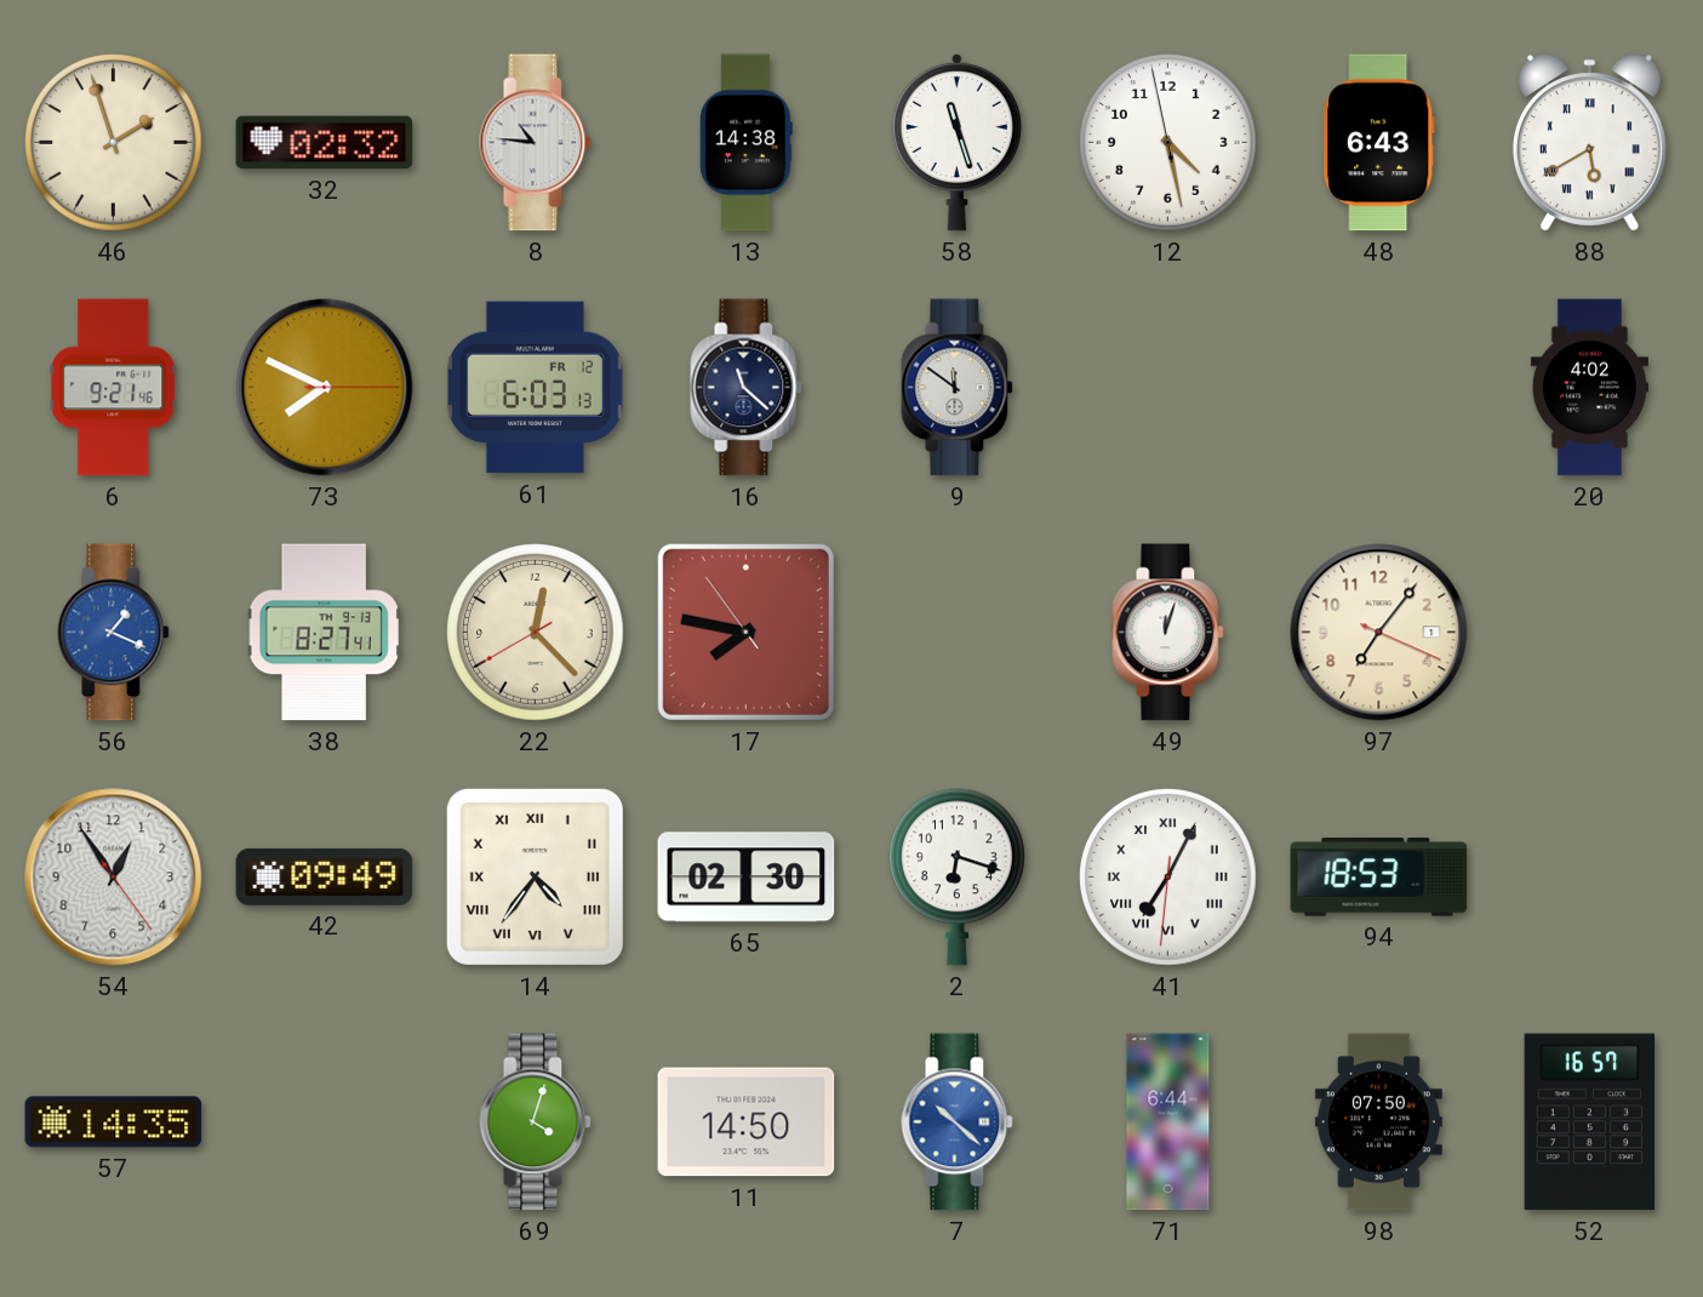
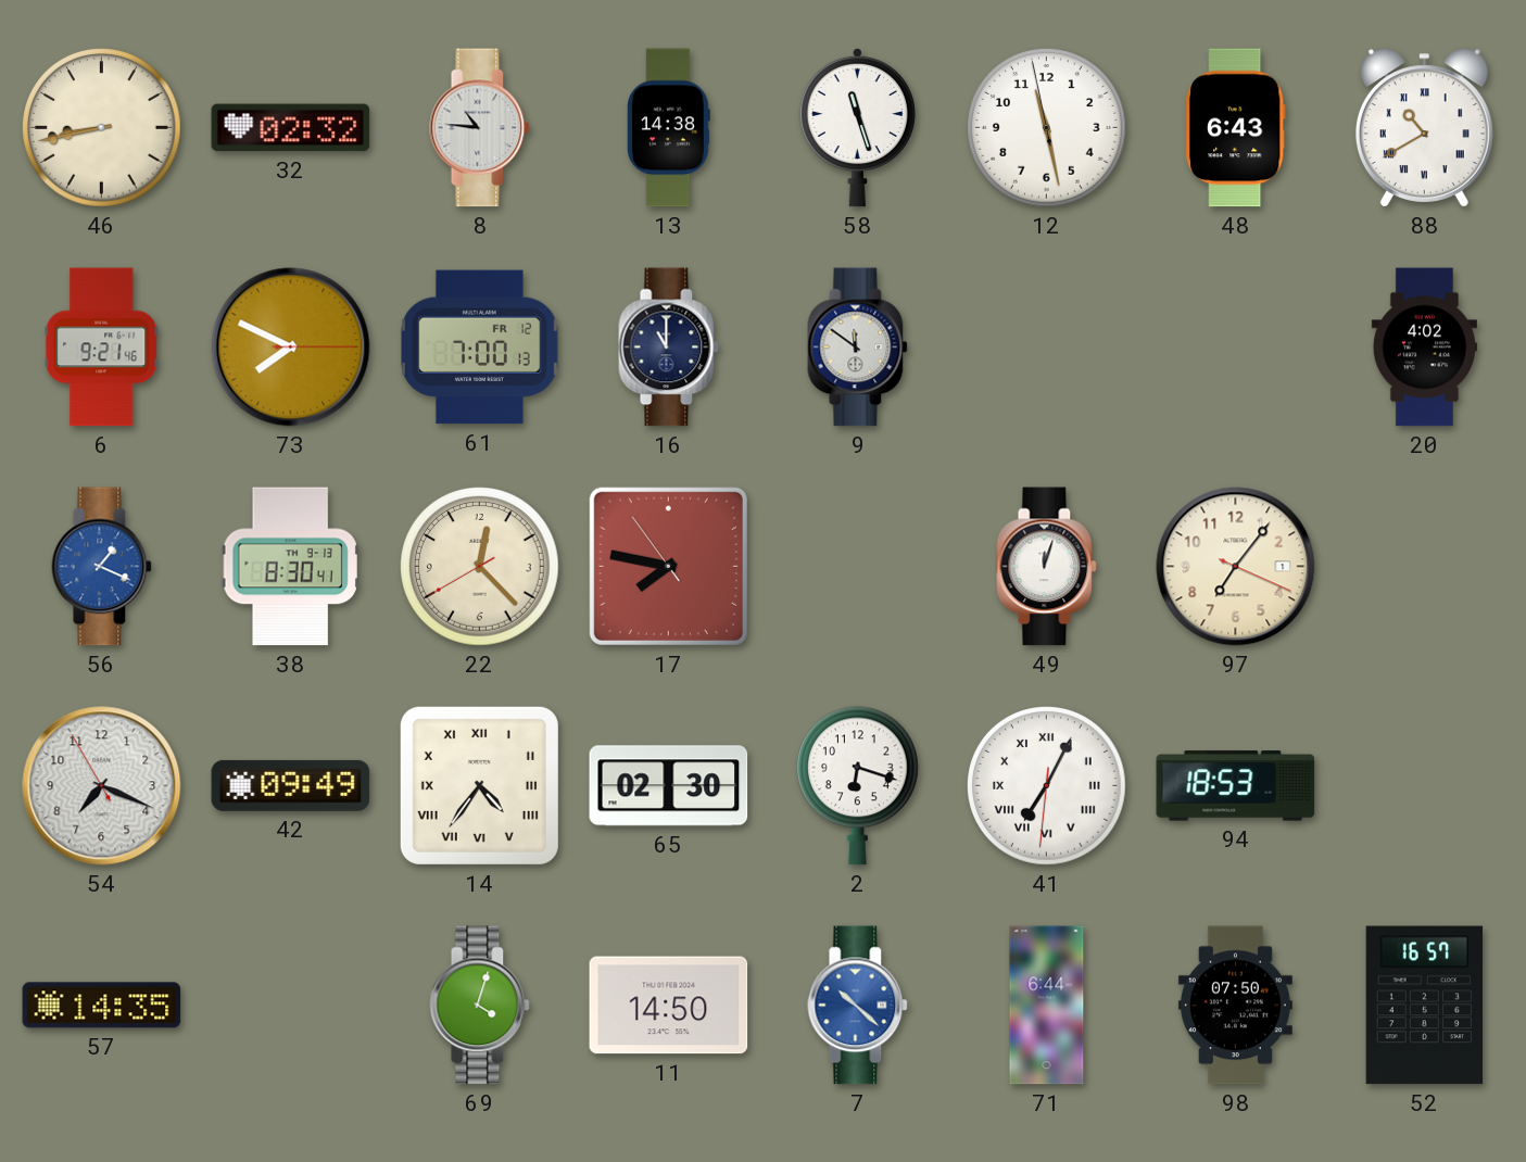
46: 1:57 -> 8:43
12: 4:27 -> 11:27
88: 5:40 -> 10:40
61: 6:03 -> 7:00
16: 11:22 -> 11:00
38: 8:27 -> 8:30
54: 12:54 -> 7:18
